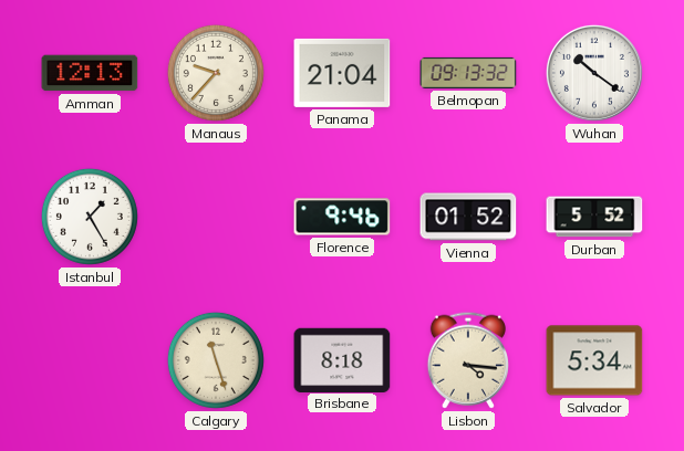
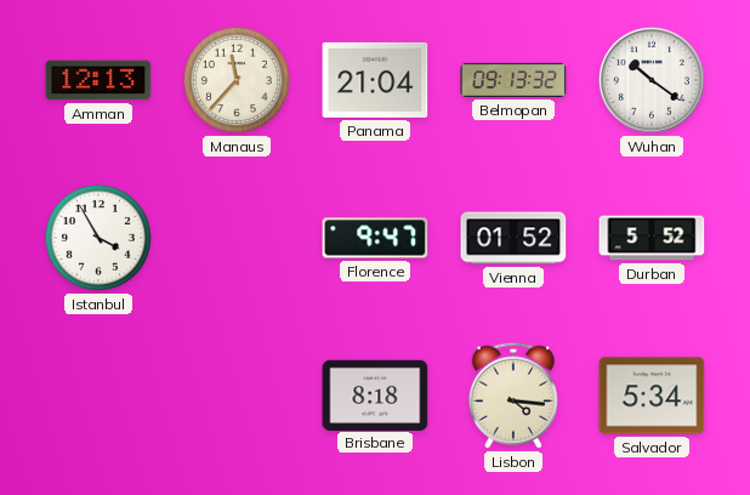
Manaus: 9:37 -> 11:37
Istanbul: 1:25 -> 3:55
Florence: 9:46 -> 9:47
Calgary: 11:27 -> none
